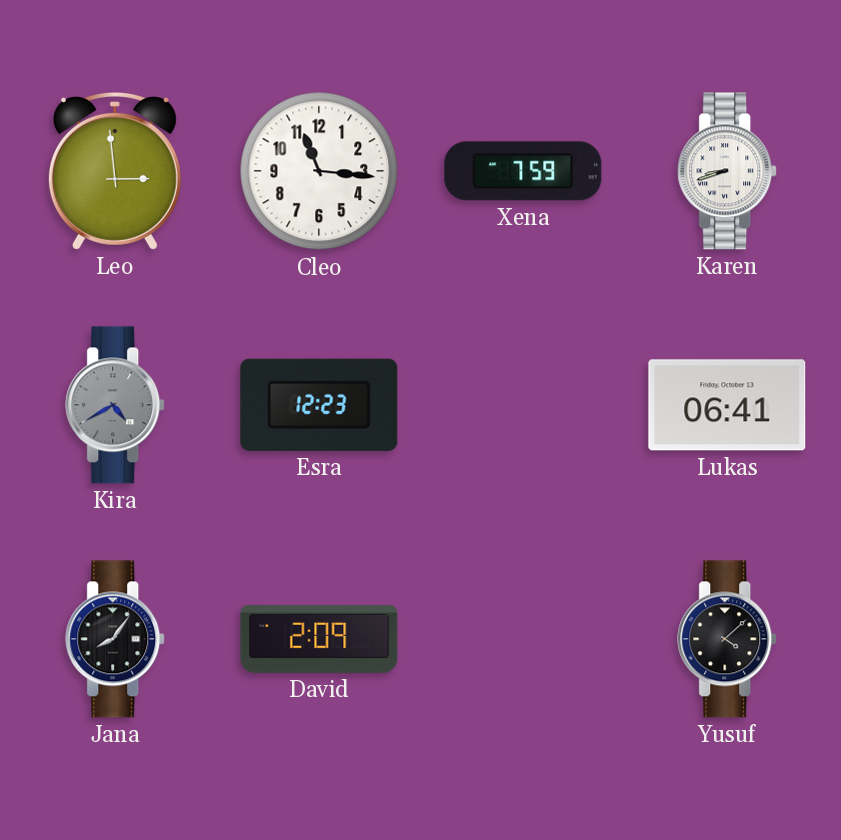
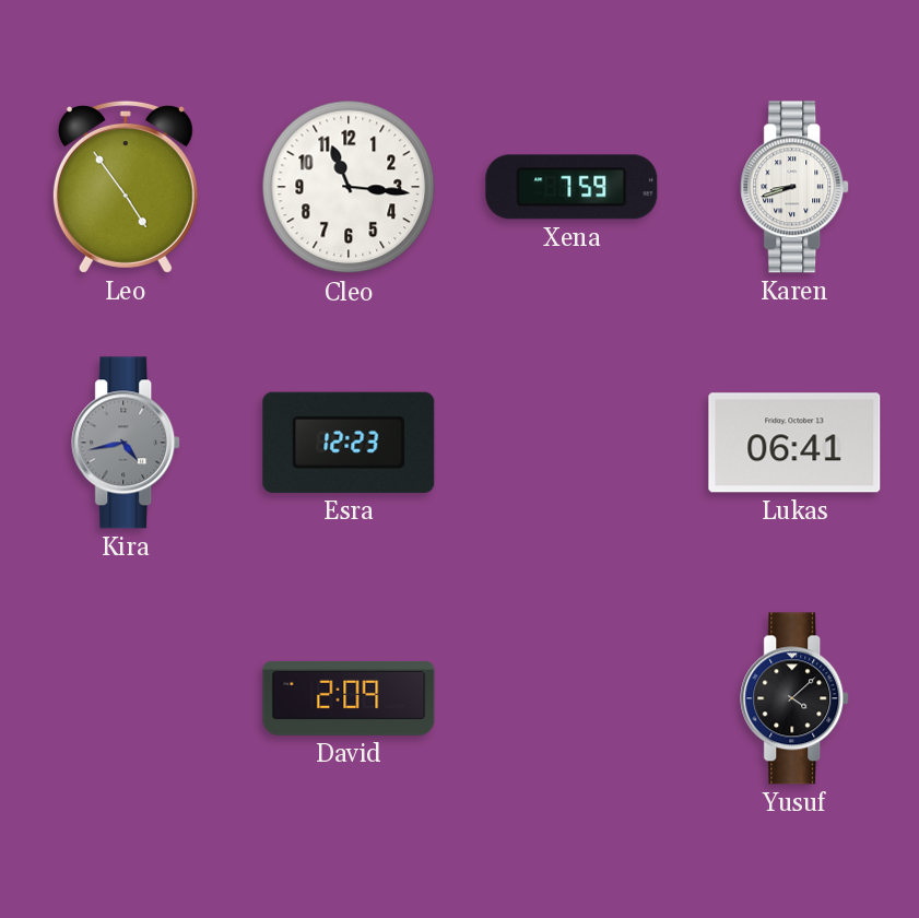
Leo: 2:59 -> 4:54
Kira: 4:40 -> 4:43
Jana: 8:06 -> none
